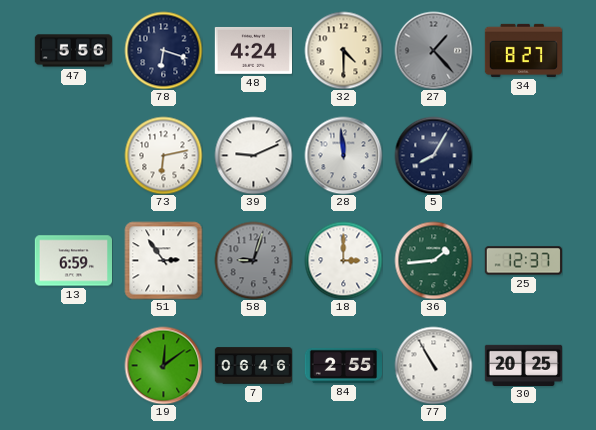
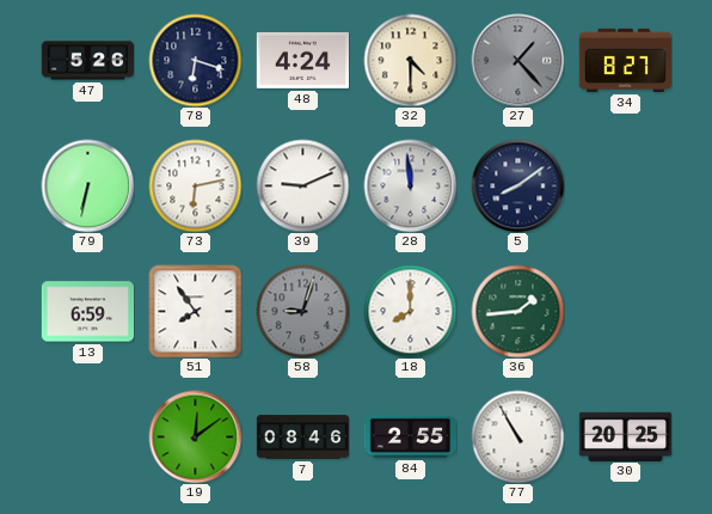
47: 5:56 -> 5:26
79: none -> 6:32
5: 8:05 -> 8:09
51: 2:54 -> 7:54
18: 3:00 -> 8:00
25: 12:37 -> none
7: 06:46 -> 08:46
